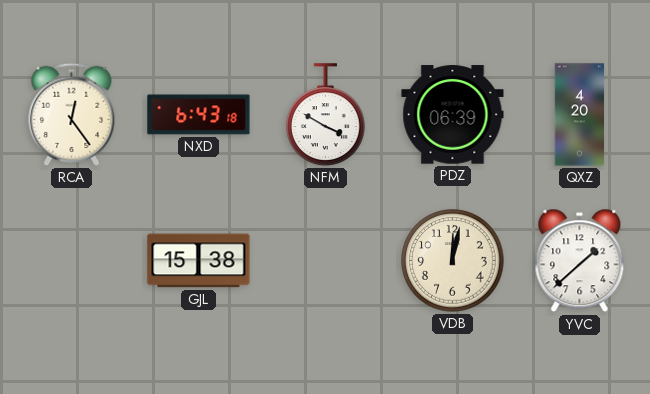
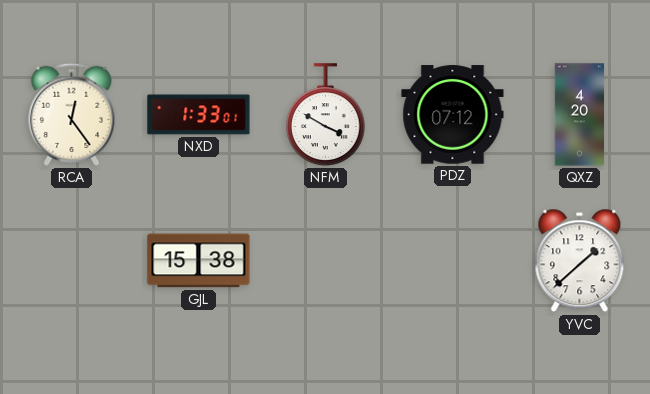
NXD: 6:43 -> 1:33
PDZ: 06:39 -> 07:12
VDB: 12:02 -> none
